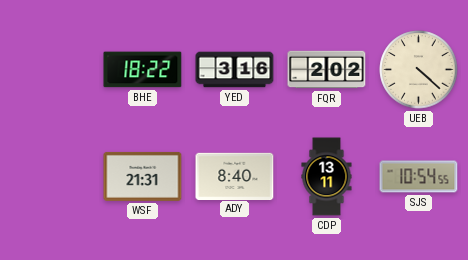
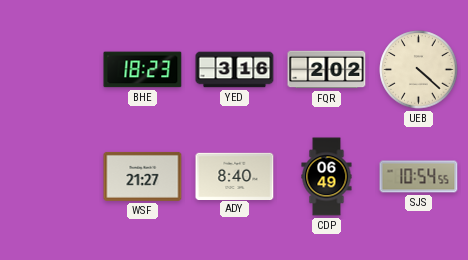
BHE: 18:22 -> 18:23
WSF: 21:31 -> 21:27
CDP: 13:11 -> 06:49
